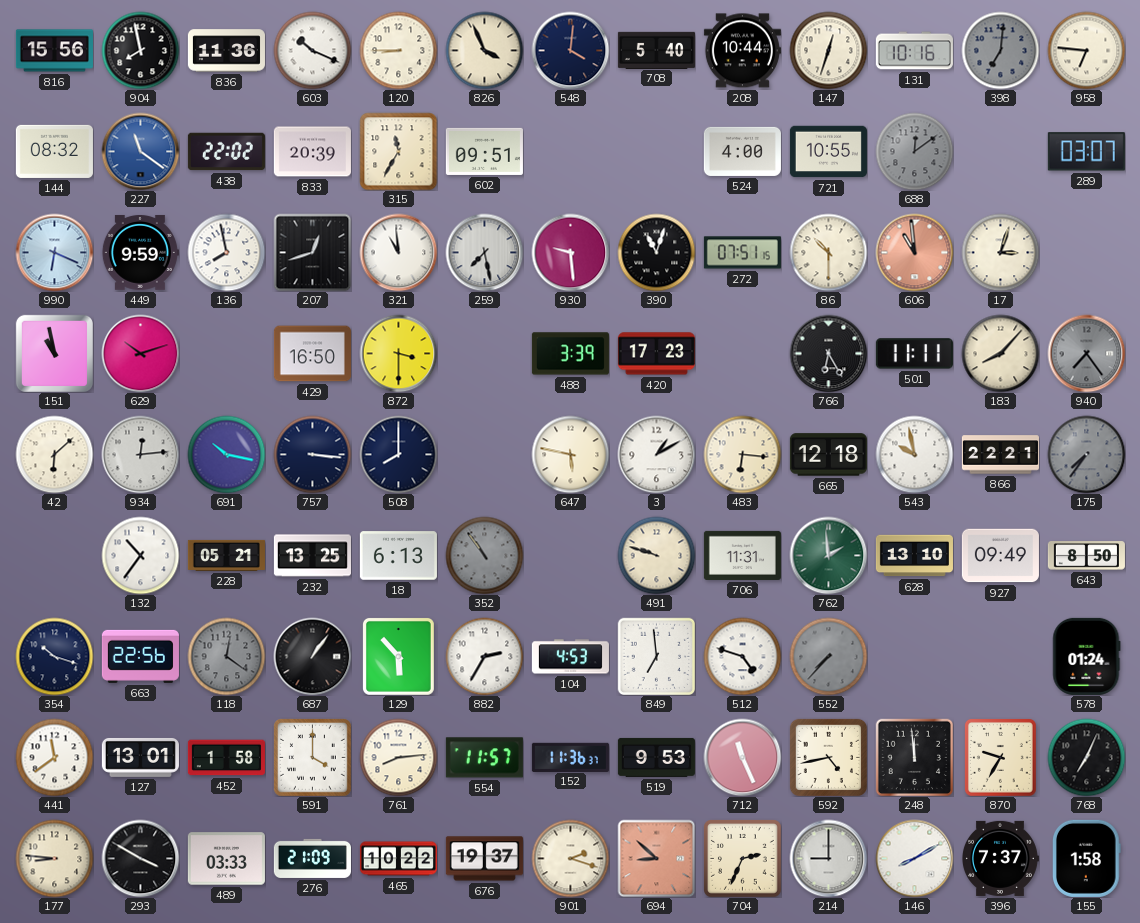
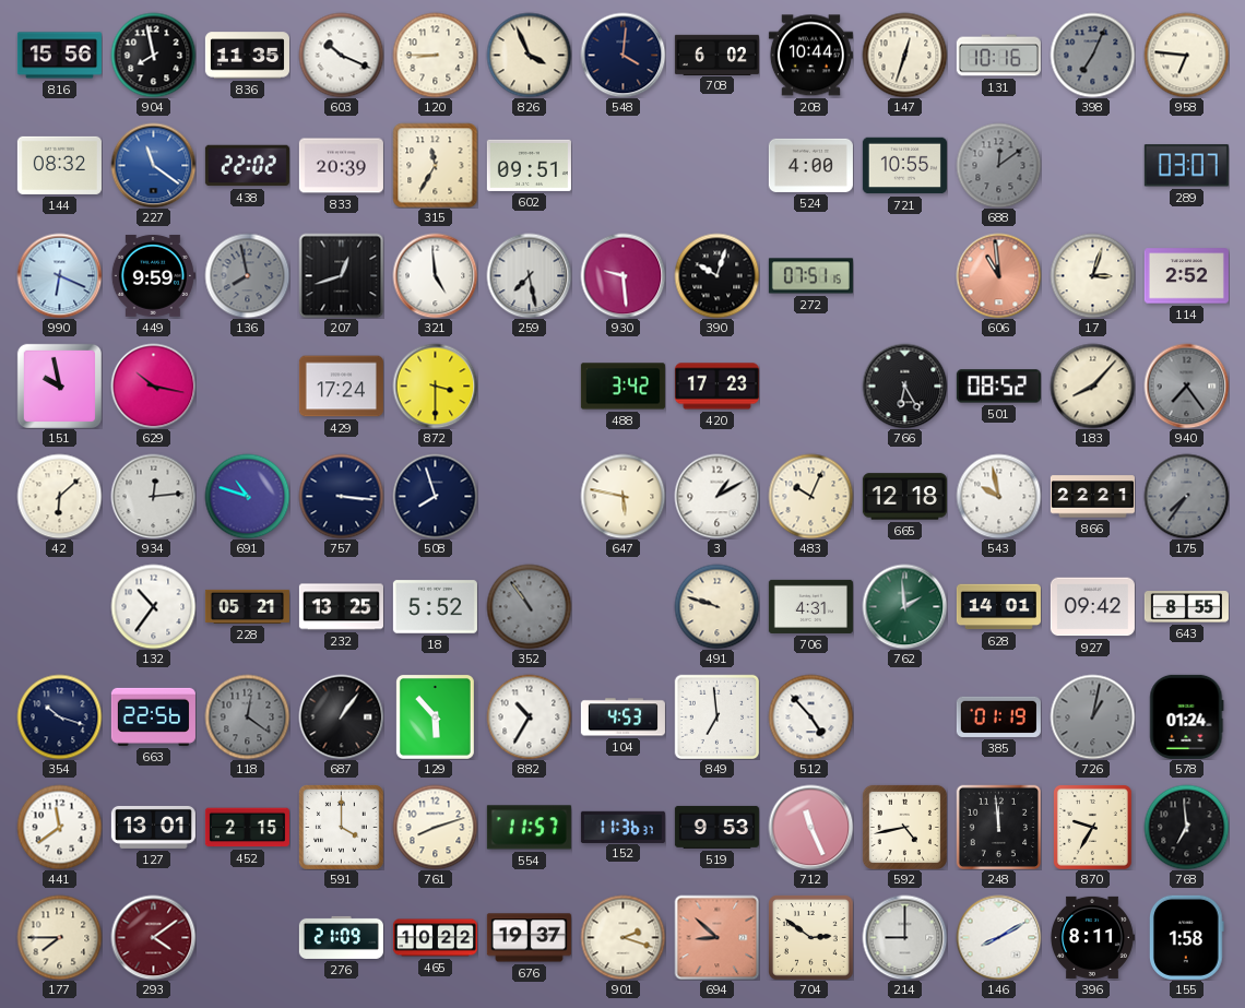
836: 11:36 -> 11:35
708: 5:40 -> 6:02
398: 7:01 -> 7:04
136 dial: white -> grey
321: 10:59 -> 4:59
390: 11:03 -> 10:03
86: 10:30 -> none
114: none -> 2:52
151: 10:58 -> 9:58
629: 10:12 -> 10:17
429: 16:50 -> 17:24
488: 3:39 -> 3:42
501: 11:11 -> 08:52
691: 10:17 -> 10:48
508: 8:00 -> 7:57
483: 6:16 -> 10:04
18: 6:13 -> 5:52
706: 11:31 -> 4:31
628: 13:10 -> 14:01
927: 09:49 -> 09:42
643: 8:50 -> 8:55
882: 2:35 -> 10:35
512: 4:48 -> 4:53
552: 7:37 -> none
385: none -> 01:19
726: none -> 1:02
452: 1:58 -> 2:15
761: 8:14 -> 8:12
768: 7:04 -> 6:59
177: 8:46 -> 7:45
293: 3:50 -> 4:09
293 dial: black -> burgundy
489: 03:33 -> none
704: 2:34 -> 2:51
396: 7:37 -> 8:11
